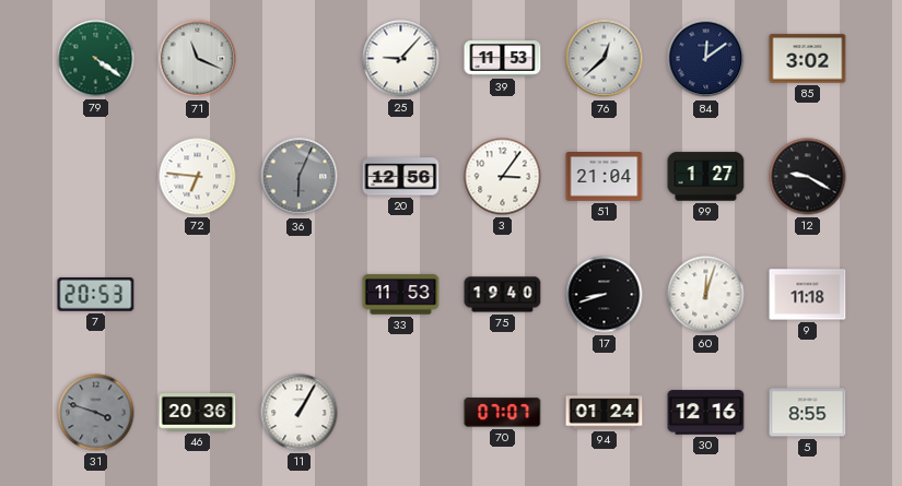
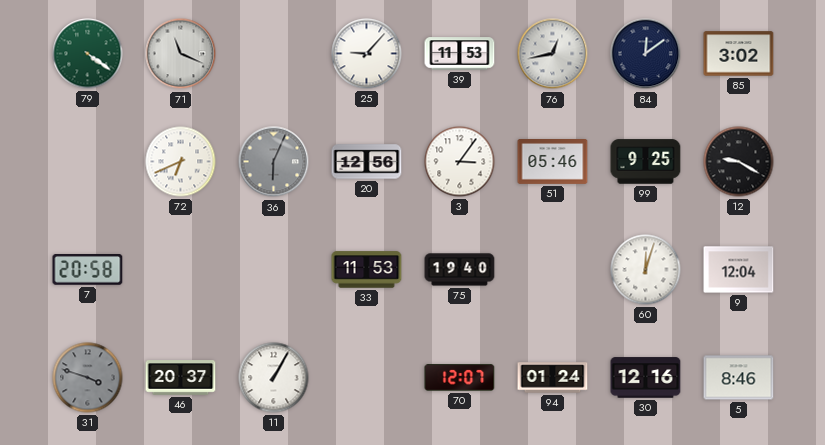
76: 12:38 -> 12:43
72: 6:46 -> 6:41
51: 21:04 -> 05:46
99: 1:27 -> 9:25
7: 20:53 -> 20:58
17: 8:42 -> none
9: 11:18 -> 12:04
46: 20:36 -> 20:37
70: 07:07 -> 12:07
5: 8:55 -> 8:46
